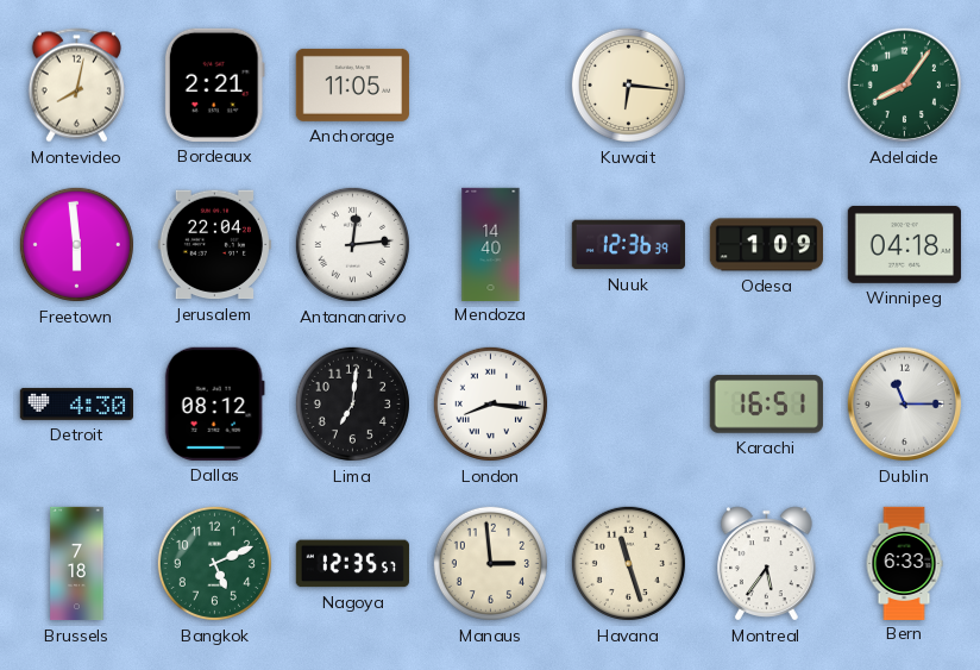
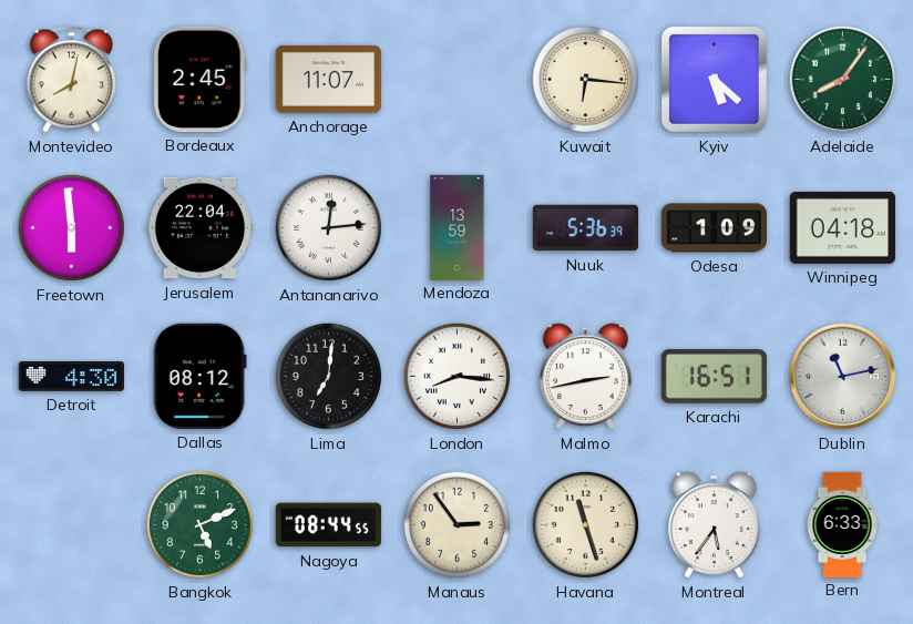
Bordeaux: 2:21 -> 2:45
Anchorage: 11:05 -> 11:07
Kyiv: none -> 5:22
Mendoza: 14:40 -> 13:59
Nuuk: 12:36 -> 5:36
Malmo: none -> 2:43
Dublin: 11:15 -> 11:13
Brussels: 7:18 -> none
Nagoya: 12:35 -> 08:44
Manaus: 2:59 -> 2:54
